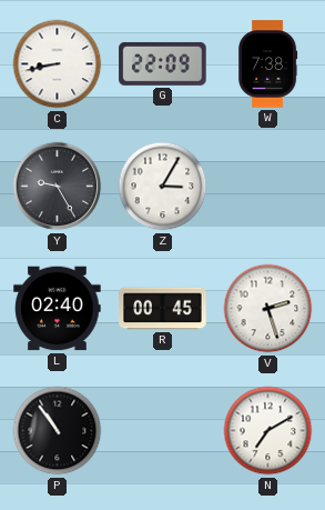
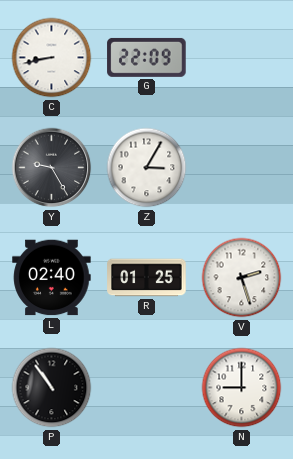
W: 7:38 -> none
R: 00:45 -> 01:25
N: 7:10 -> 9:00
